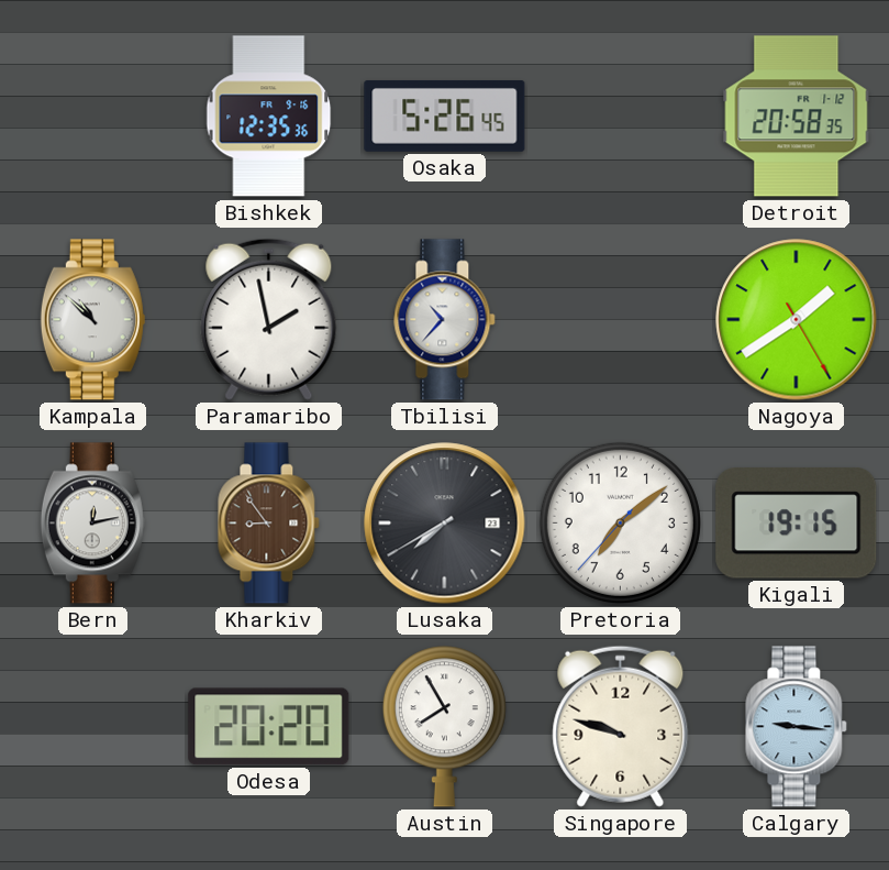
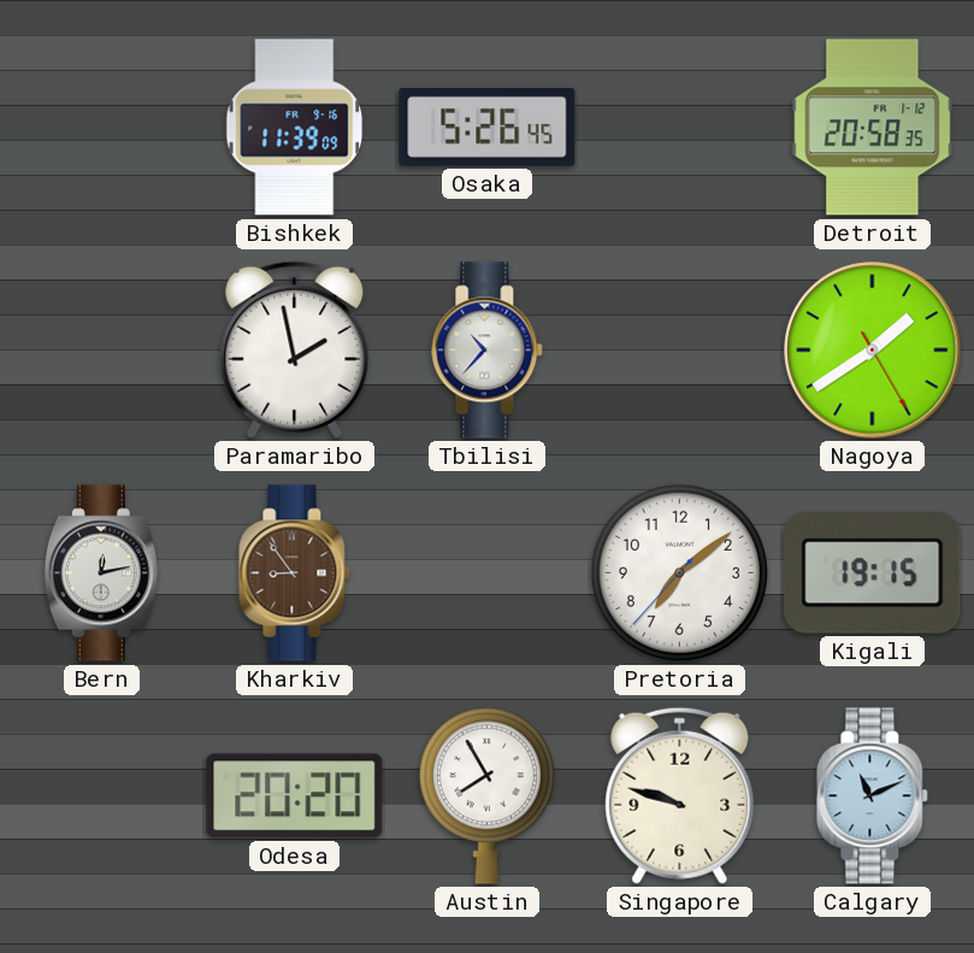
Bishkek: 12:35 -> 11:39
Kampala: 10:52 -> none
Lusaka: 7:40 -> none
Calgary: 9:16 -> 11:11
